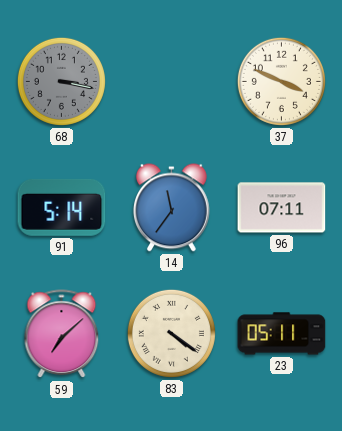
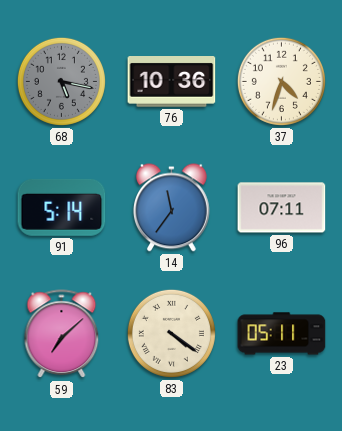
68: 3:17 -> 5:17
76: none -> 10:36
37: 3:49 -> 4:33
